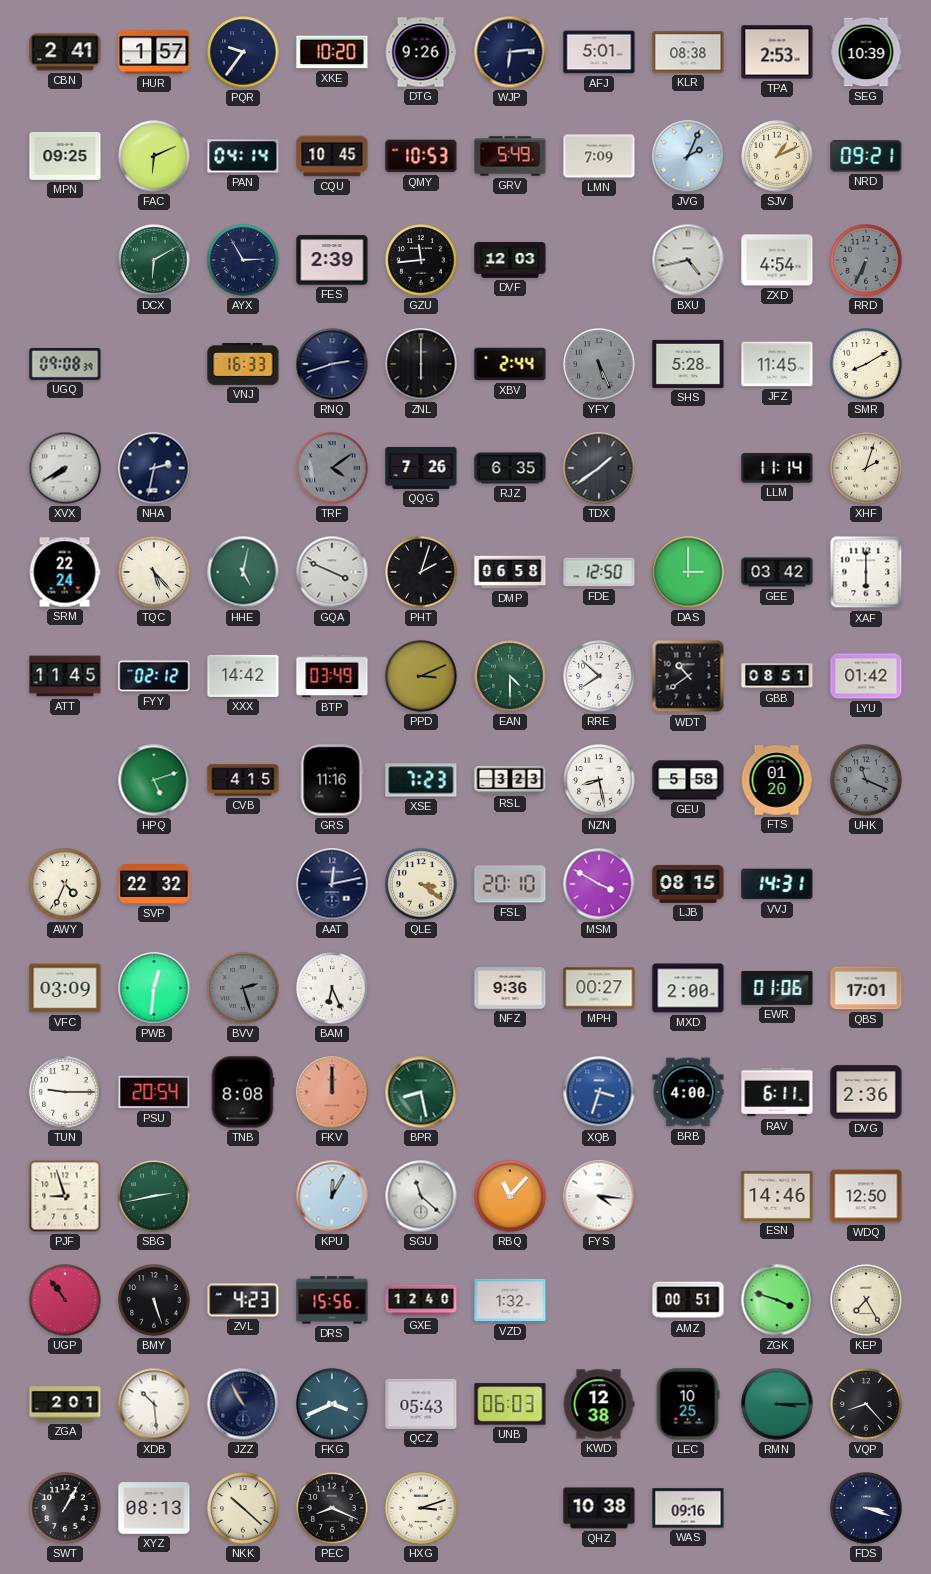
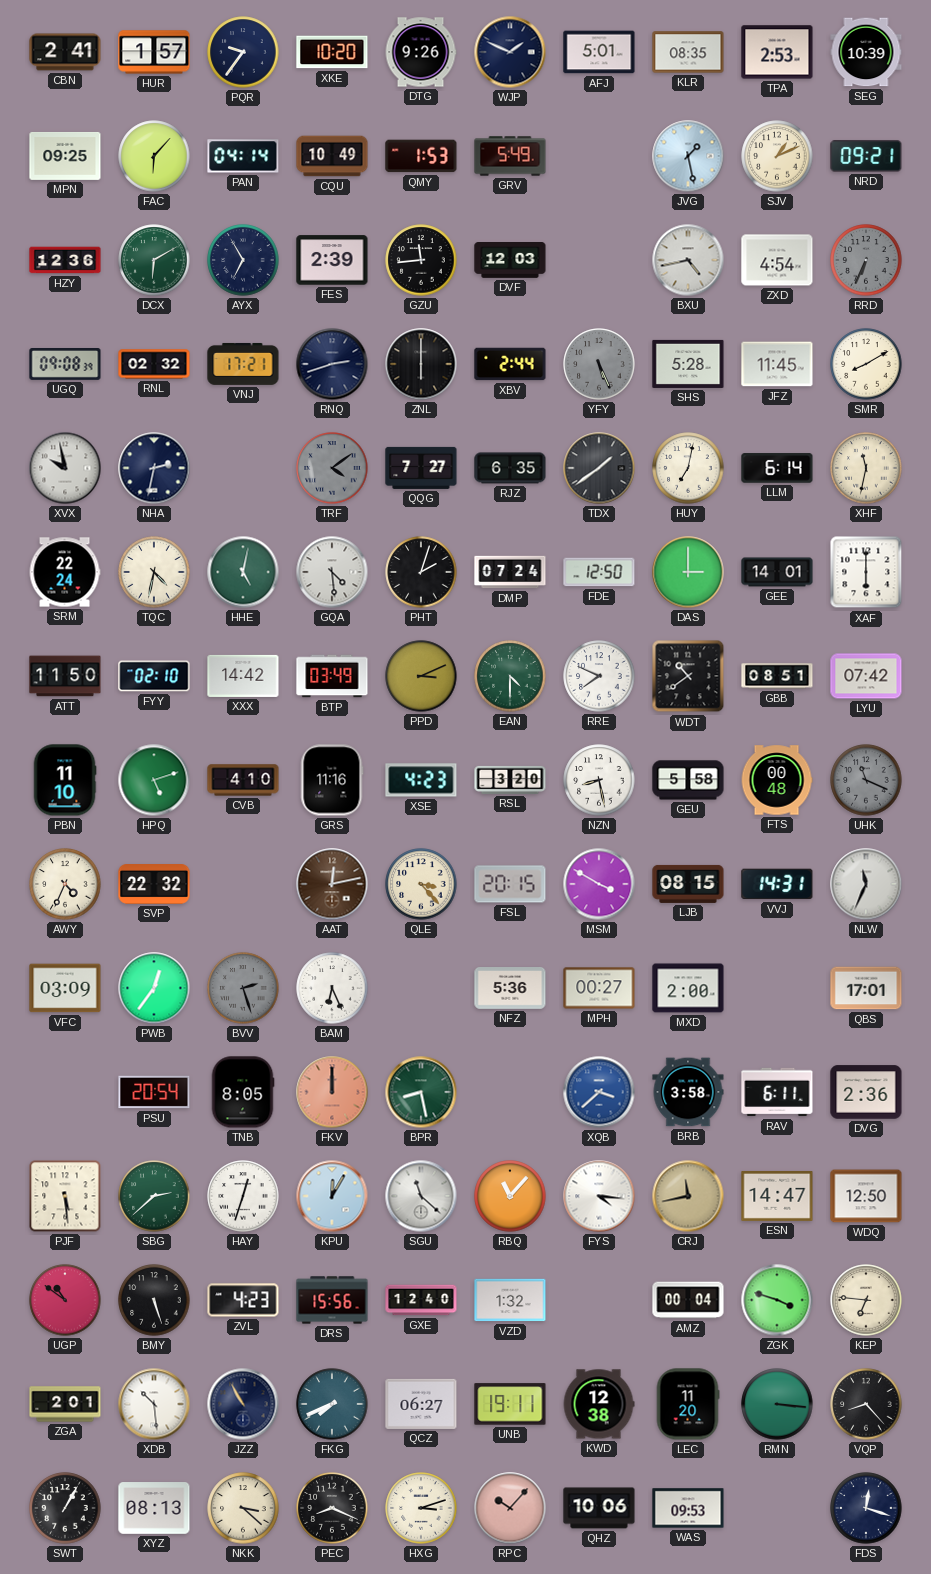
WJP: 6:14 -> 1:49
KLR: 08:38 -> 08:35
FAC: 6:11 -> 6:07
CQU: 10:45 -> 10:49
QMY: 10:53 -> 1:53
LMN: 7:09 -> none
JVG: 2:04 -> 1:28
HZY: none -> 12:36
AYX: 2:55 -> 6:55
RNL: none -> 02:32
VNJ: 16:33 -> 17:21
XVX: 7:40 -> 9:58
QQG: 7:26 -> 7:27
HUY: none -> 7:02
LLM: 11:14 -> 6:14
XHF: 2:03 -> 11:32
TQC: 5:23 -> 4:32
GQA: 3:49 -> 4:29
DMP: 06:58 -> 07:24
GEE: 03:42 -> 14:01
ATT: 11:45 -> 11:50
FYY: 02:12 -> 02:10
RRE: 7:52 -> 7:49
LYU: 01:42 -> 07:42
PBN: none -> 11:10
CVB: 4:15 -> 4:10
XSE: 7:23 -> 4:23
RSL: 3:23 -> 3:20
FTS: 01:20 -> 00:48
AAT dial: navy -> brown
QLE: 3:21 -> 3:23
FSL: 20:10 -> 20:15
NLW: none -> 11:34
PWB: 12:31 -> 12:36
NFZ: 9:36 -> 5:36
EWR: 01:06 -> none
TUN: 9:15 -> none
TNB: 8:08 -> 8:05
XQB: 3:33 -> 3:38
BRB: 4:00 -> 3:58
PJF: 8:57 -> 5:29
SBG: 2:43 -> 2:38
HAY: none -> 12:33
CRJ: none -> 11:43
ESN: 14:46 -> 14:47
UGP: 10:54 -> 10:51
AMZ: 00:51 -> 00:04
KEP: 7:25 -> 6:46
FKG: 3:41 -> 7:41
QCZ: 05:43 -> 06:27
UNB: 06:03 -> 19:11
LEC: 10:25 -> 11:20
RMN: 3:15 -> 3:16
NKK: 10:22 -> 3:22
RPC: none -> 10:07
QHZ: 10:38 -> 10:06
WAS: 09:16 -> 09:53
FDS: 3:18 -> 12:18
